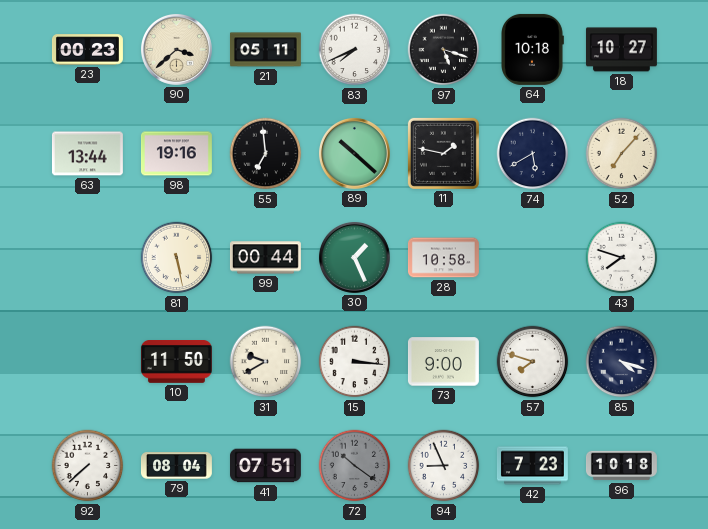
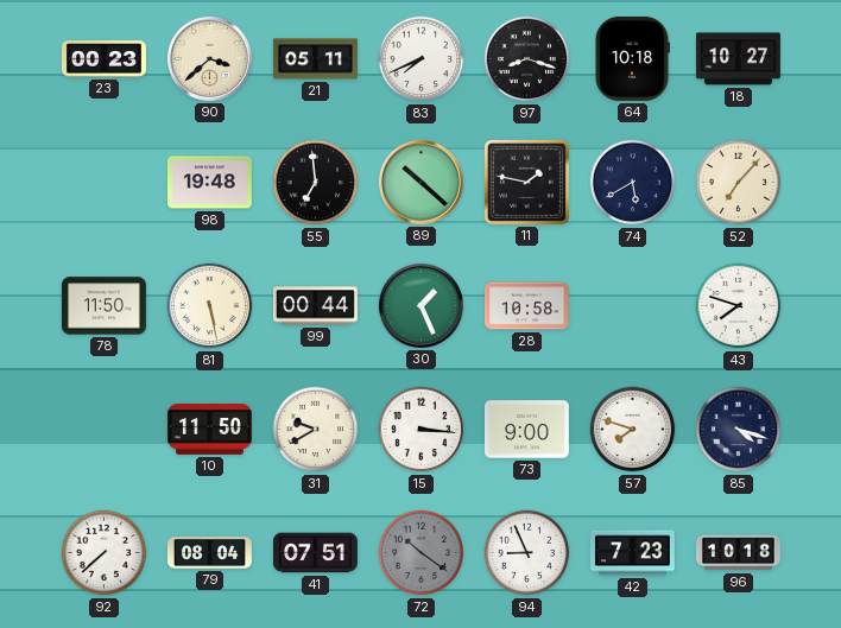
97: 5:18 -> 8:18
63: 13:44 -> none
98: 19:16 -> 19:48
78: none -> 11:50
